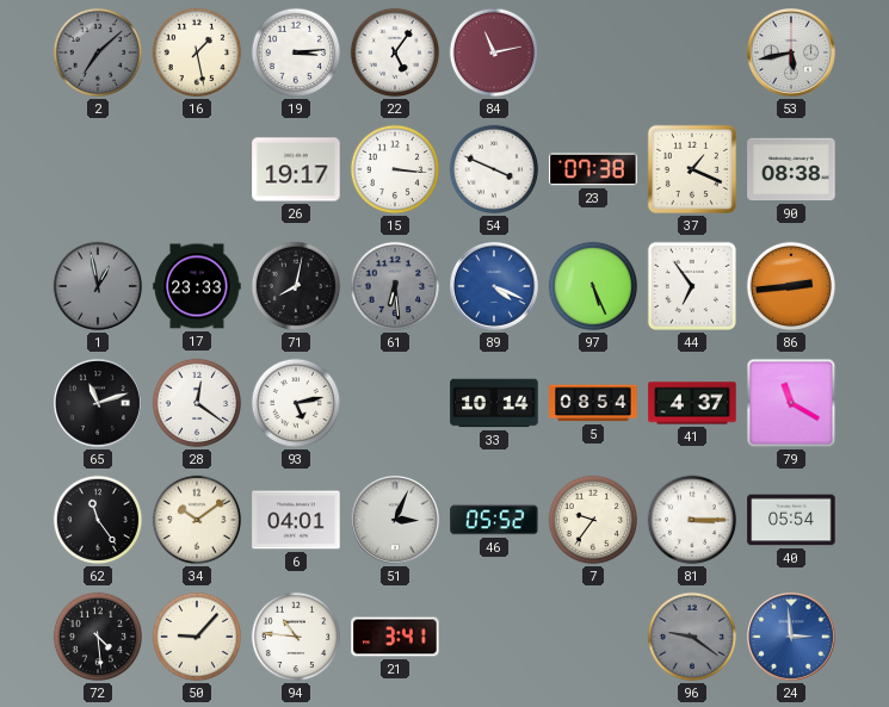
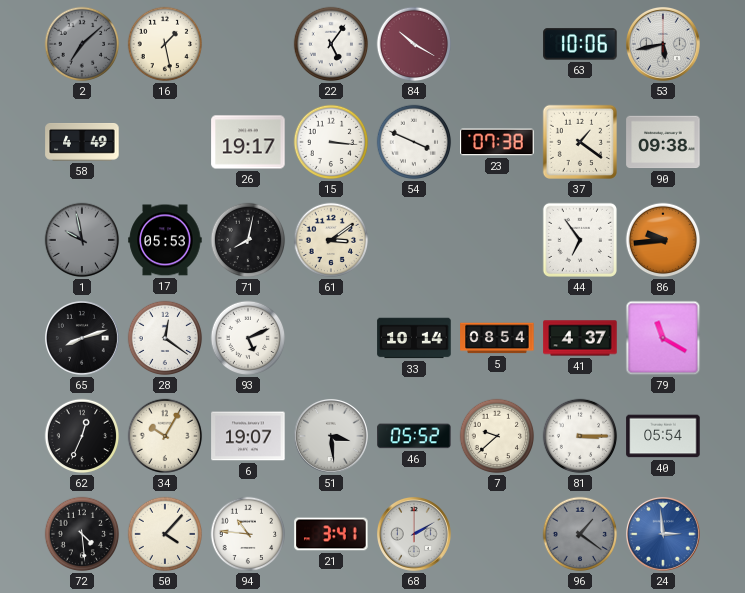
19: 3:14 -> none
84: 11:13 -> 10:20
63: none -> 10:06
58: none -> 4:49
37: 1:19 -> 1:21
90: 08:38 -> 09:38
1: 12:58 -> 9:58
17: 23:33 -> 05:53
61: 6:29 -> 3:09
61 dial: grey -> cream
89: 4:19 -> none
97: 5:26 -> none
86: 2:44 -> 9:44
65: 11:12 -> 8:12
93: 5:13 -> 5:11
62: 11:24 -> 12:34
34: 10:09 -> 10:05
6: 04:01 -> 19:07
51: 3:04 -> 3:29
7: 9:36 -> 9:38
50: 9:07 -> 4:07
68: none -> 2:10
96: 9:21 -> 1:21
